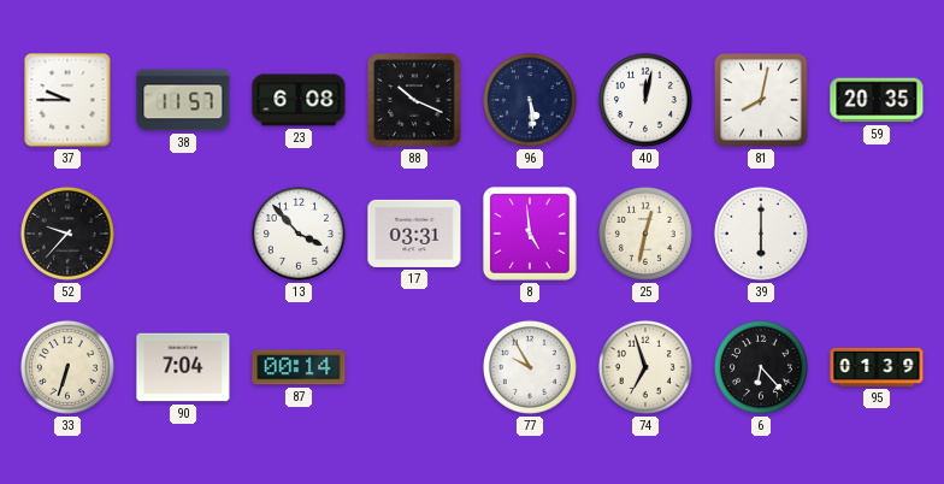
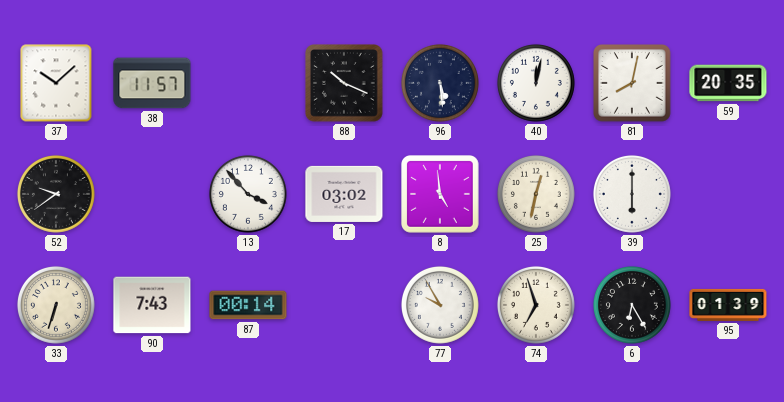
37: 9:45 -> 10:08
23: 6:08 -> none
52: 9:37 -> 9:39
17: 03:31 -> 03:02
90: 7:04 -> 7:43
6: 6:23 -> 6:25
